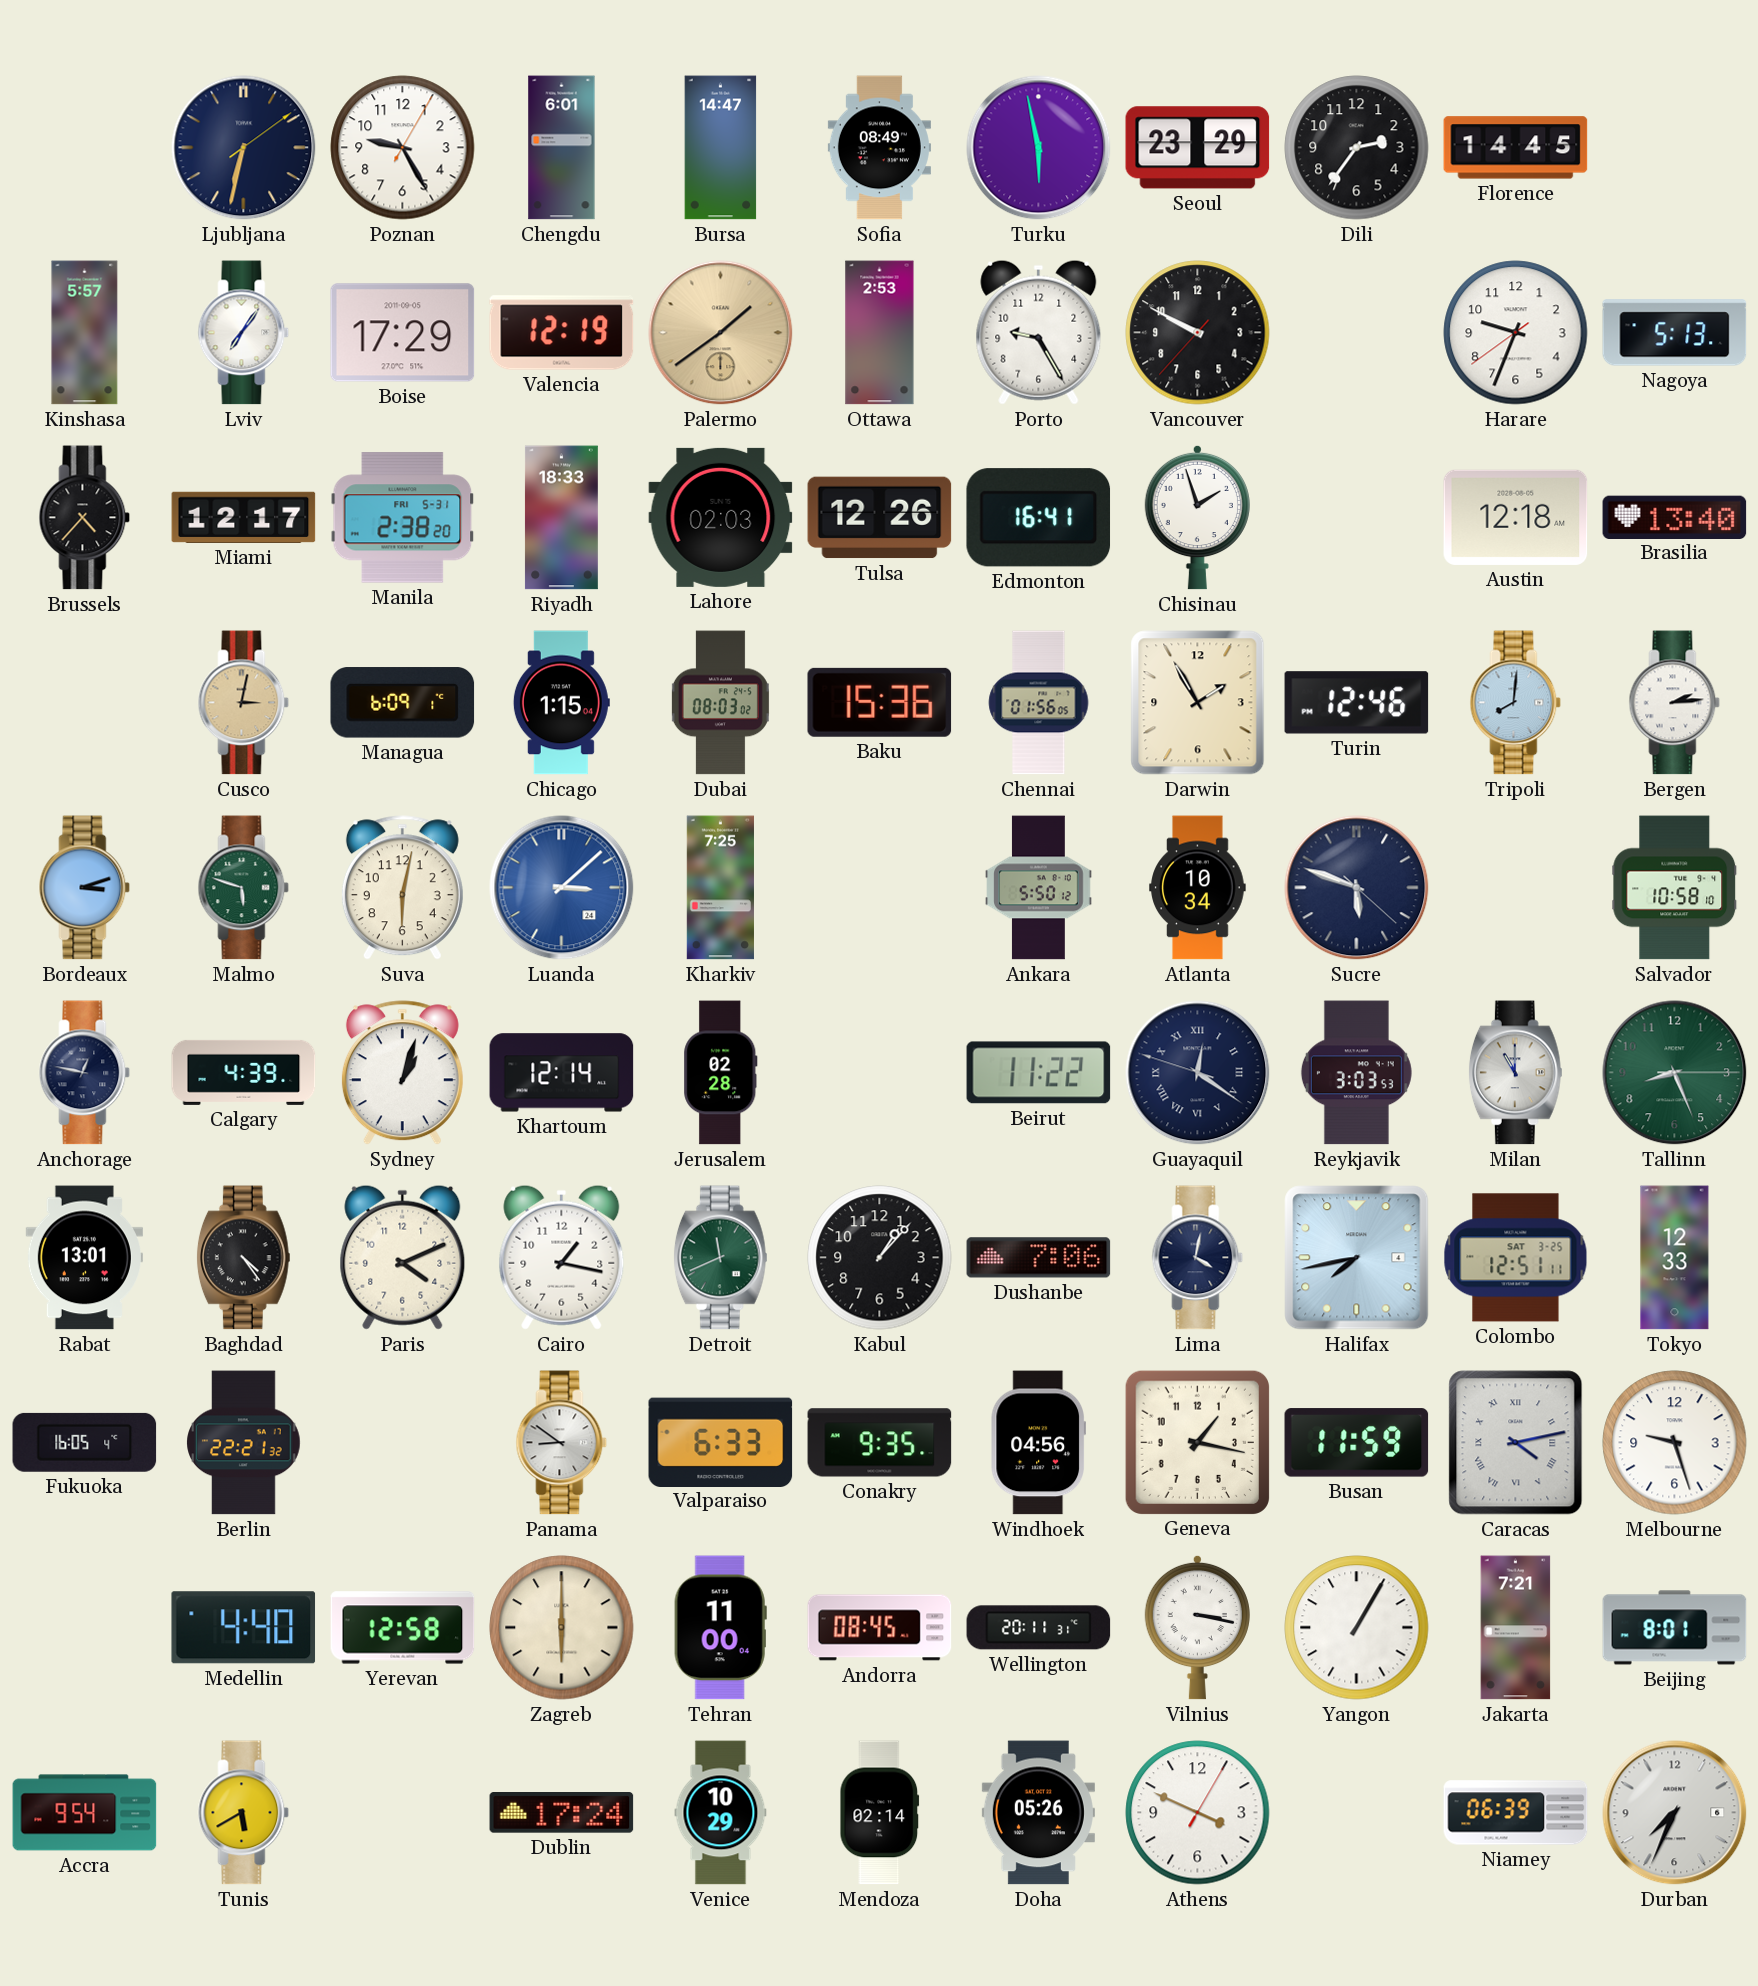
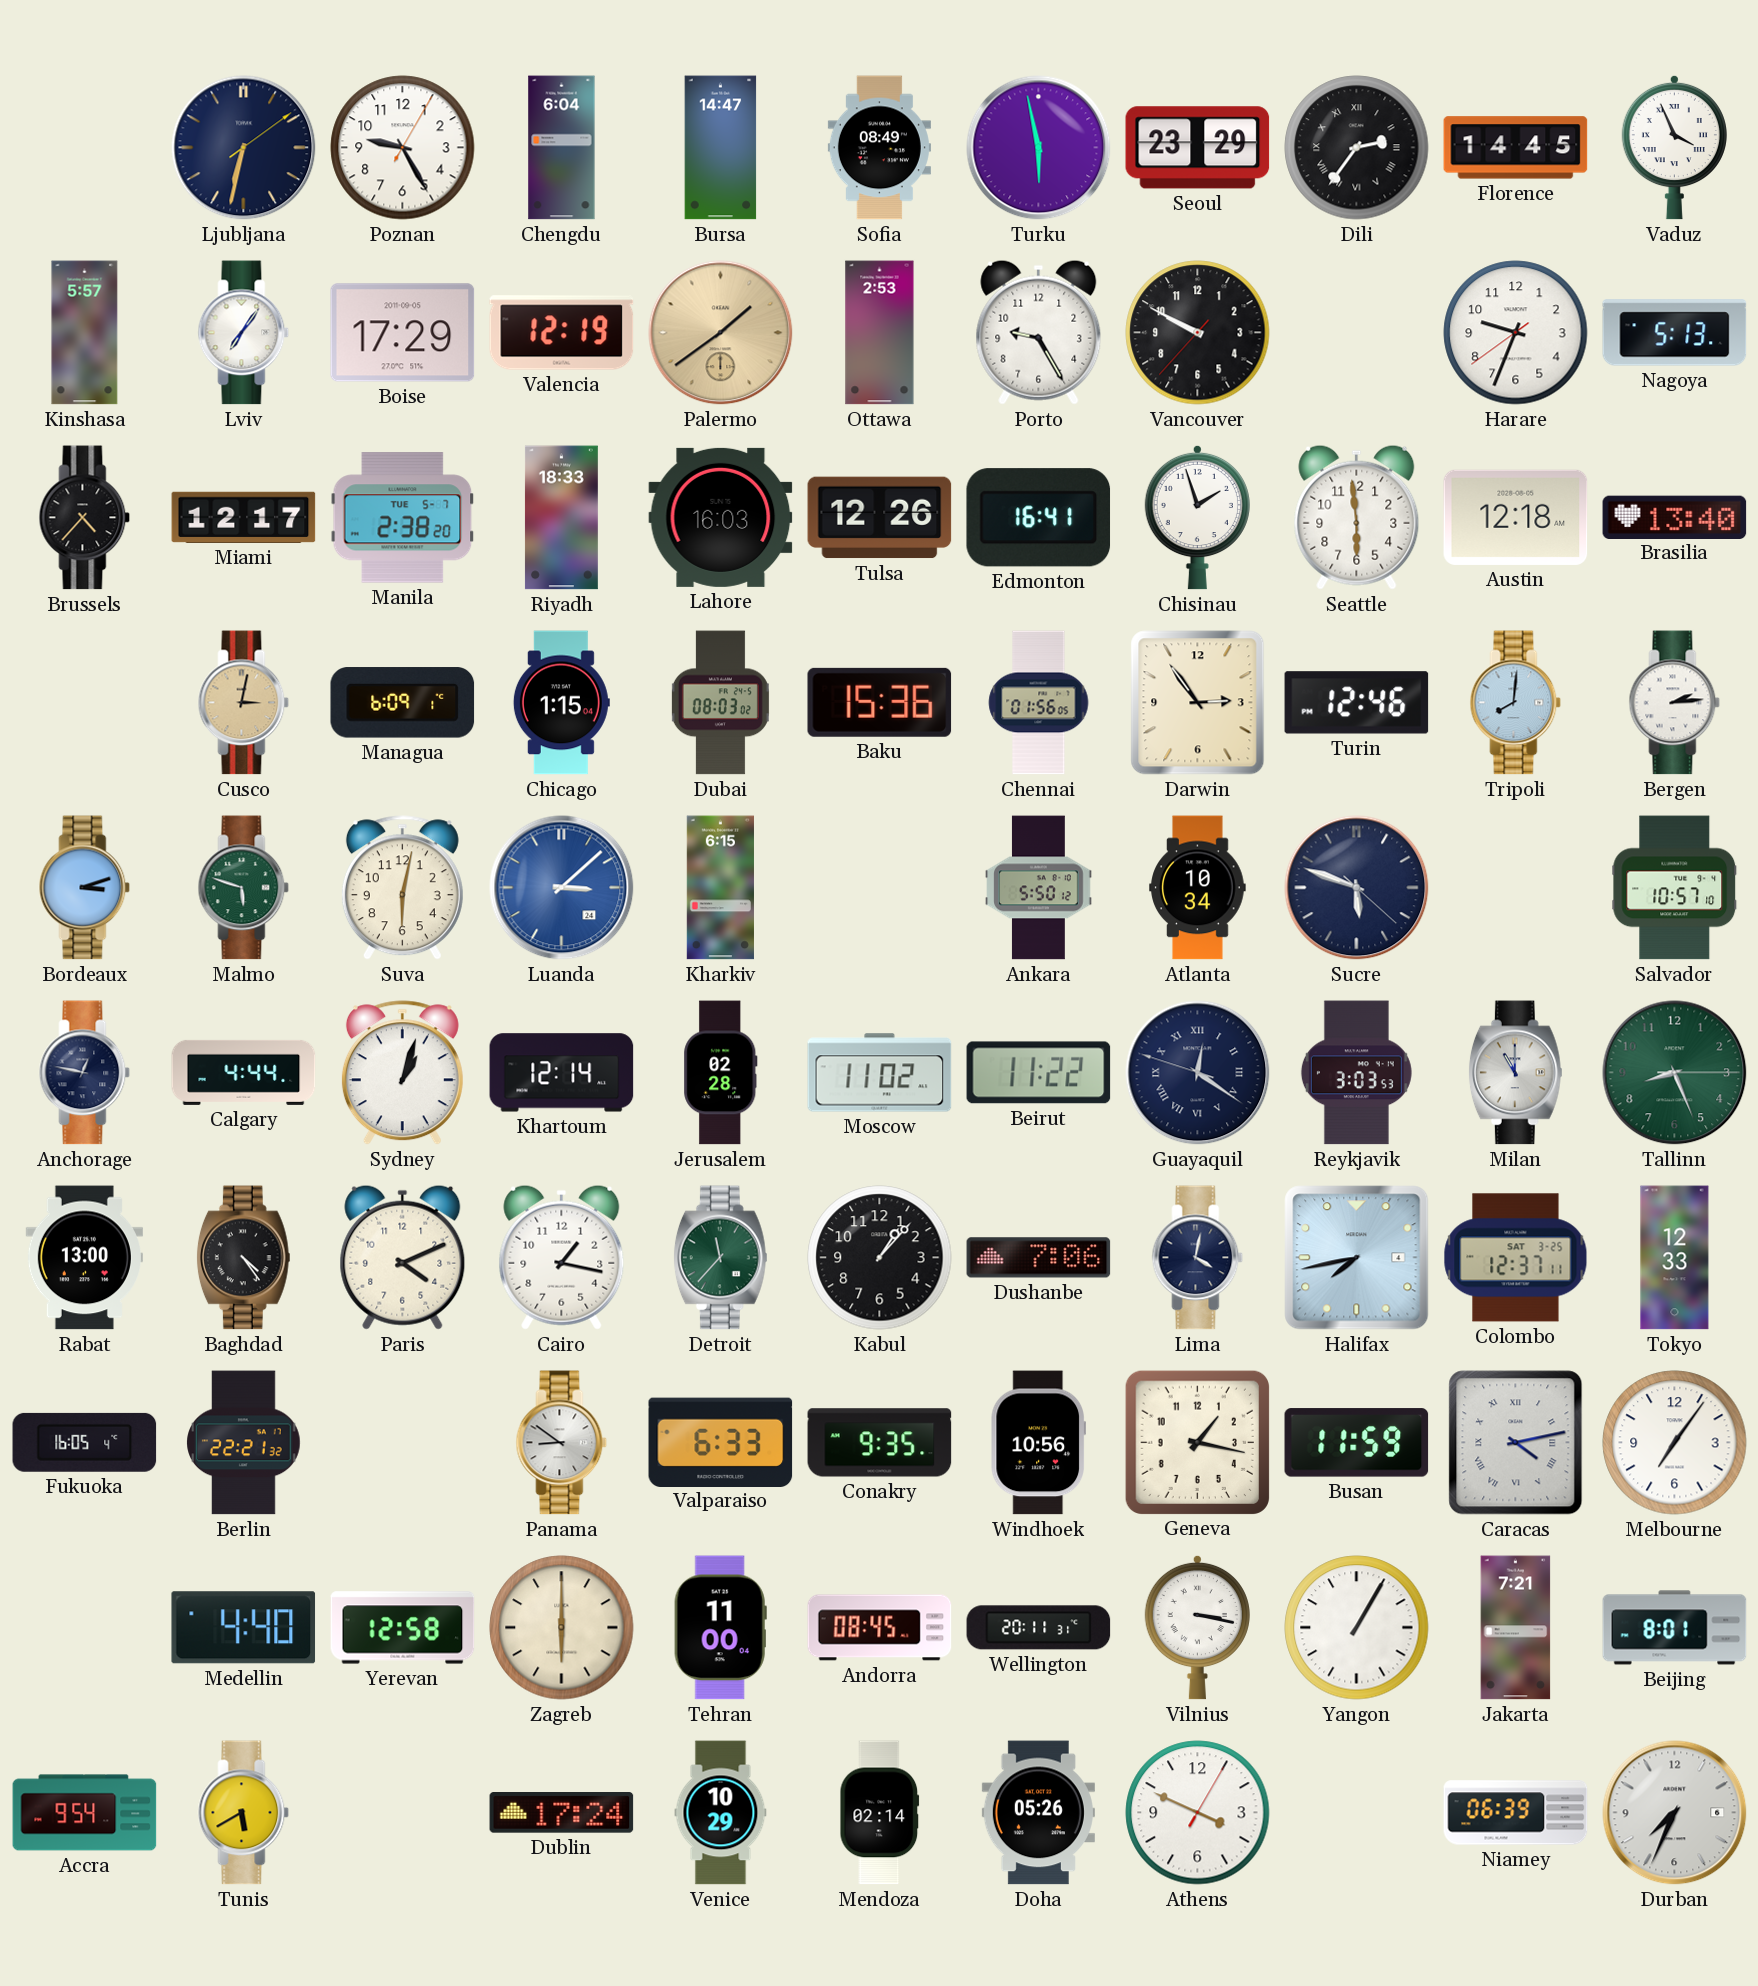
Chengdu: 6:01 -> 6:04
Dili numerals: Arabic -> Roman
Vaduz: none -> 3:56
Manila date: FRI 5-31 -> TUE 5-7
Lahore: 02:03 -> 16:03
Seattle: none -> 5:59
Darwin: 1:55 -> 2:54
Kharkiv: 7:25 -> 6:15
Salvador: 10:58 -> 10:57
Calgary: 4:39 -> 4:44
Moscow: none -> 11:02
Rabat: 13:01 -> 13:00
Detroit: 11:41 -> 11:37
Colombo: 12:51 -> 12:37
Windhoek: 04:56 -> 10:56
Melbourne: 9:27 -> 7:06
